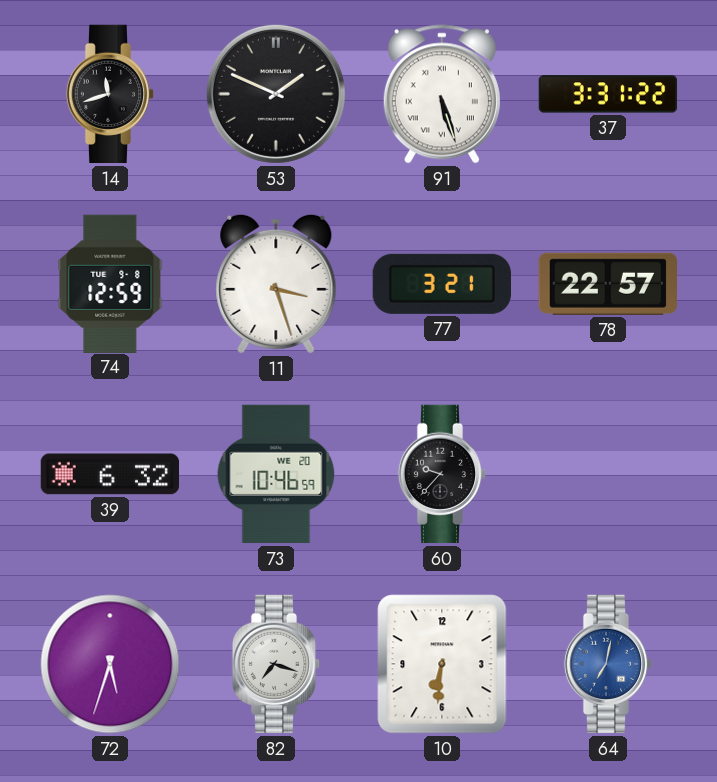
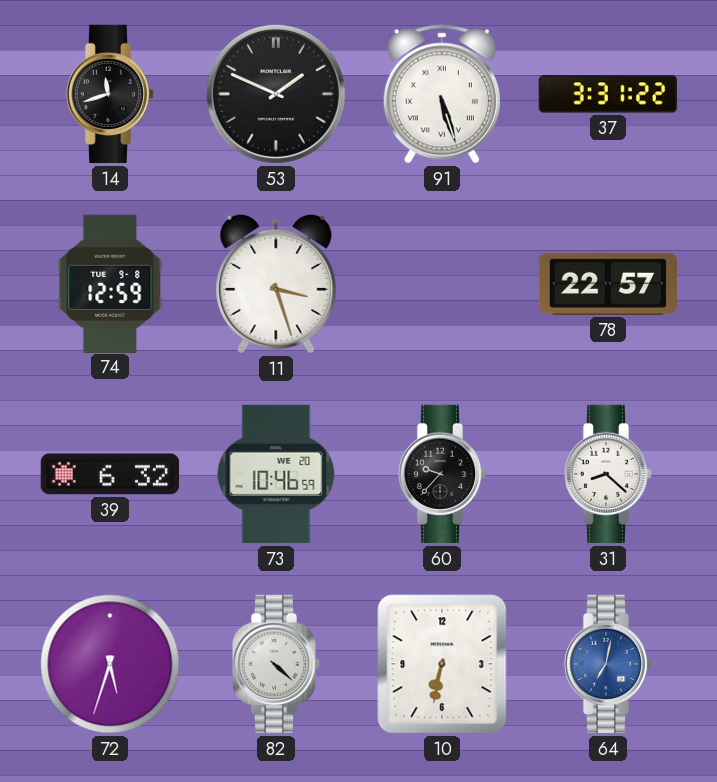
77: 3:21 -> none
31: none -> 8:22
82: 7:18 -> 4:22
10: 6:31 -> 6:32
